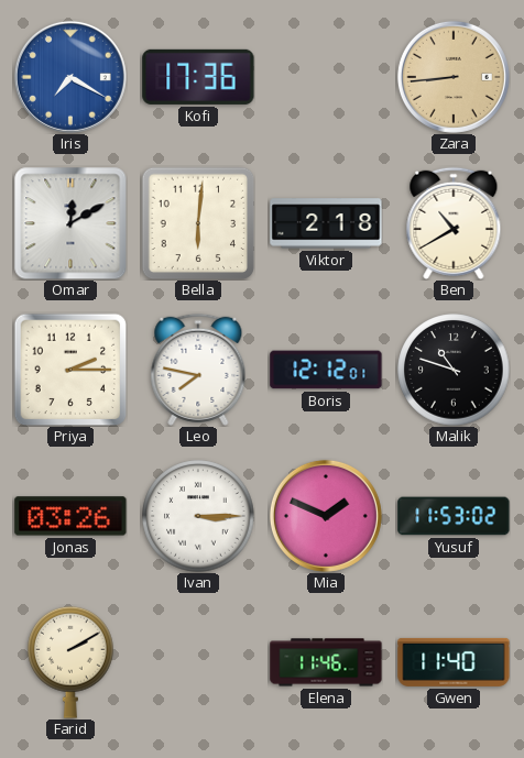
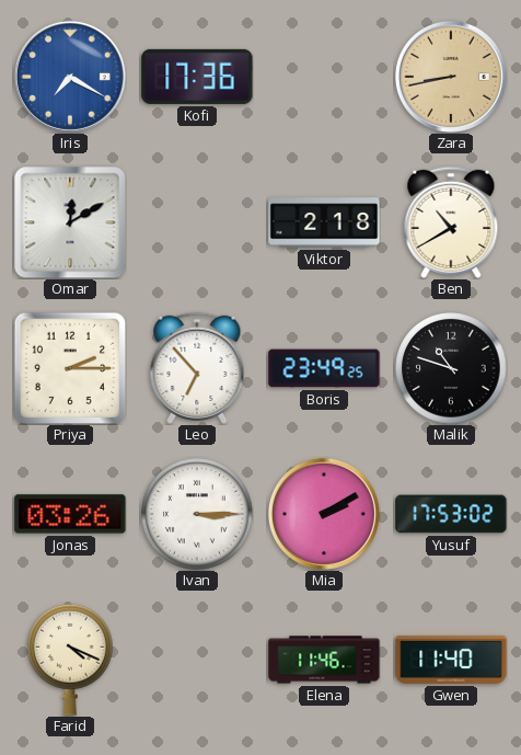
Zara: 8:44 -> 8:43
Bella: 6:01 -> none
Leo: 7:47 -> 6:53
Boris: 12:12 -> 23:49
Mia: 1:49 -> 2:10
Yusuf: 11:53 -> 17:53
Farid: 2:10 -> 4:19
